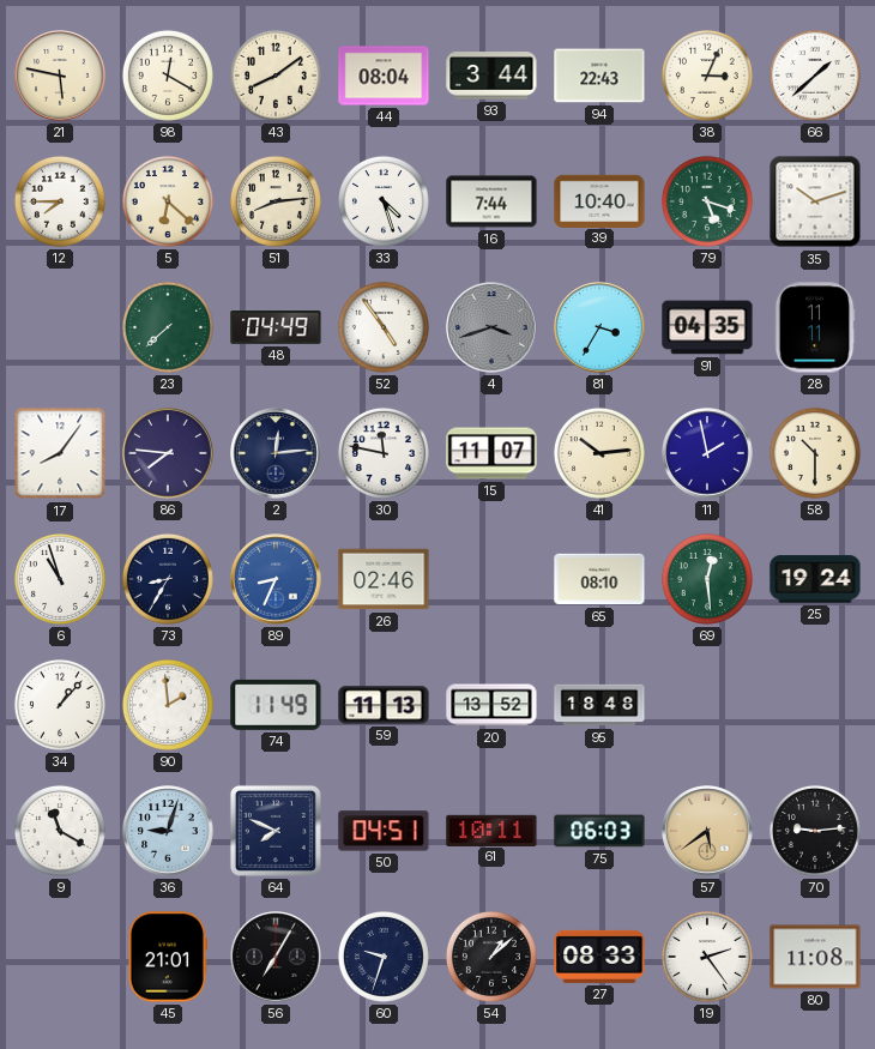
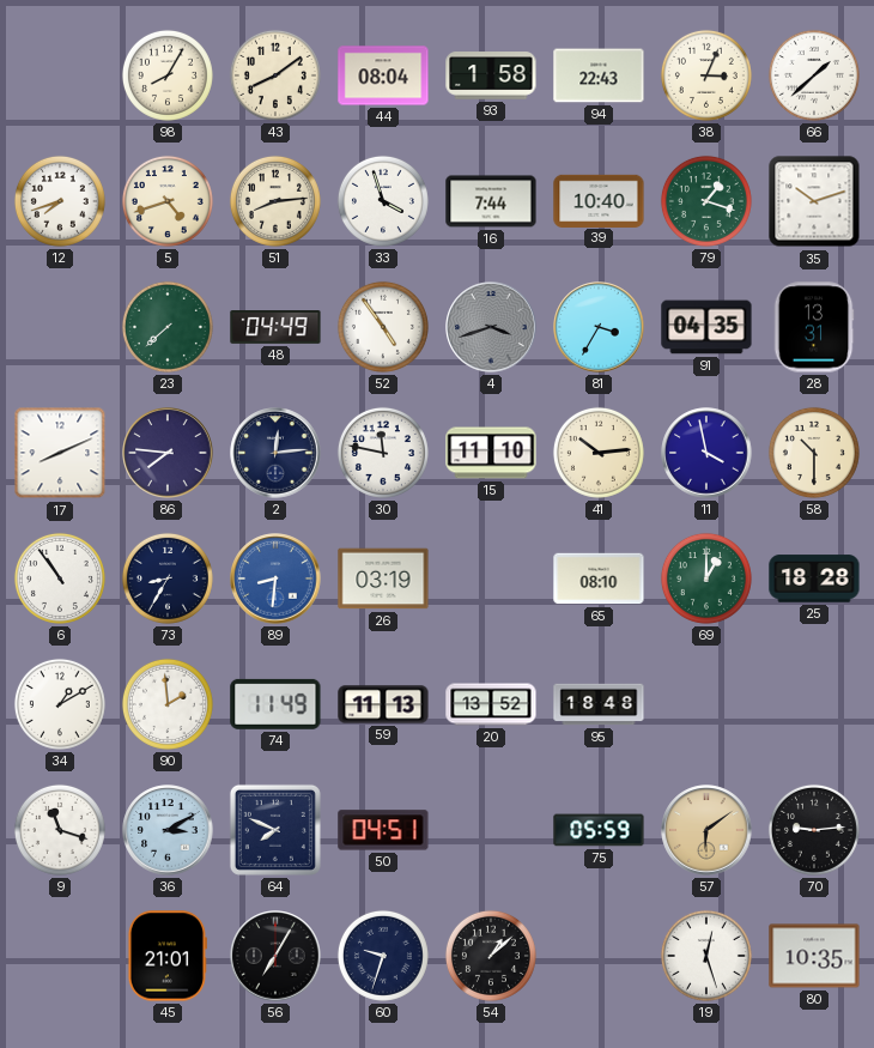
21: 5:47 -> none
98: 12:20 -> 8:05
93: 3:44 -> 1:58
12: 7:45 -> 7:42
5: 6:22 -> 4:42
33: 4:27 -> 3:57
79: 5:18 -> 1:18
28: 11:11 -> 13:31
17: 8:06 -> 8:11
15: 11:07 -> 11:10
11: 1:58 -> 3:58
6: 10:57 -> 10:54
89: 8:34 -> 8:31
26: 02:46 -> 03:19
69: 12:29 -> 1:00
25: 19:24 -> 18:28
34: 1:07 -> 1:10
9: 11:20 -> 11:18
36: 9:03 -> 3:10
61: 10:11 -> none
75: 06:03 -> 05:59
57: 5:39 -> 6:09
27: 08:33 -> none
19: 2:24 -> 12:27
80: 11:08 -> 10:35
